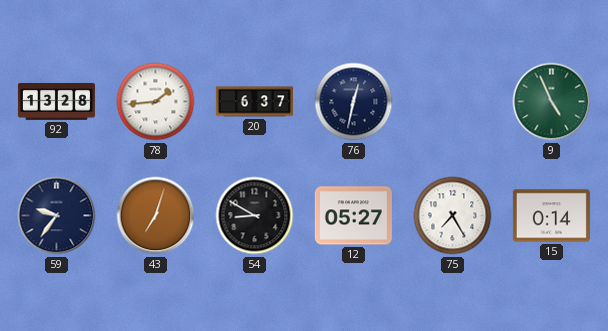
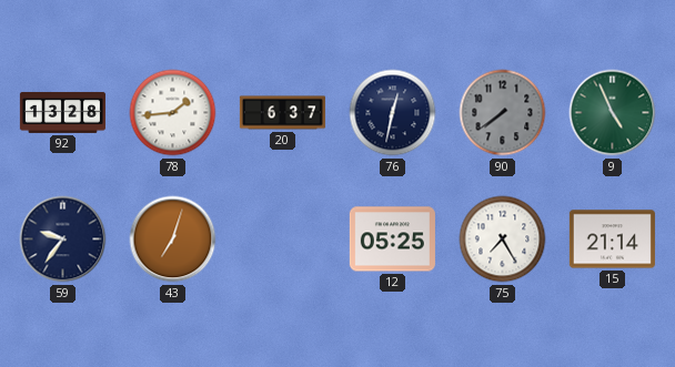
90: none -> 7:39
54: 8:50 -> none
12: 05:27 -> 05:25
15: 0:14 -> 21:14
